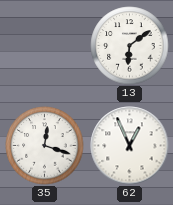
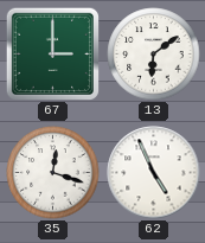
67: none -> 3:00
62: 12:56 -> 4:56
